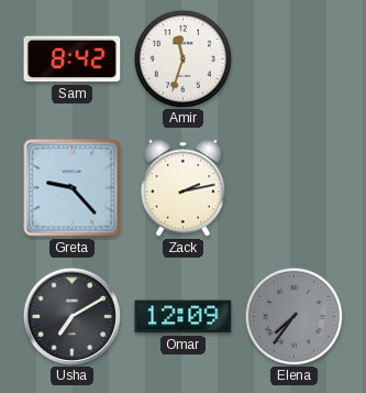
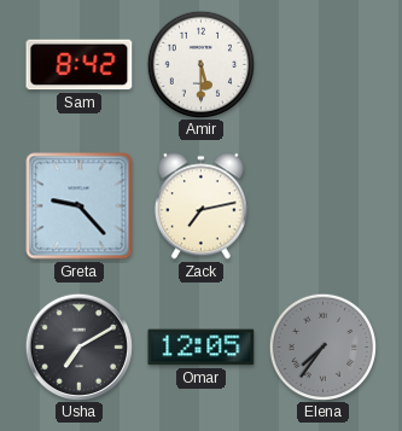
Amir: 11:33 -> 5:30
Zack: 2:13 -> 7:13
Omar: 12:09 -> 12:05
